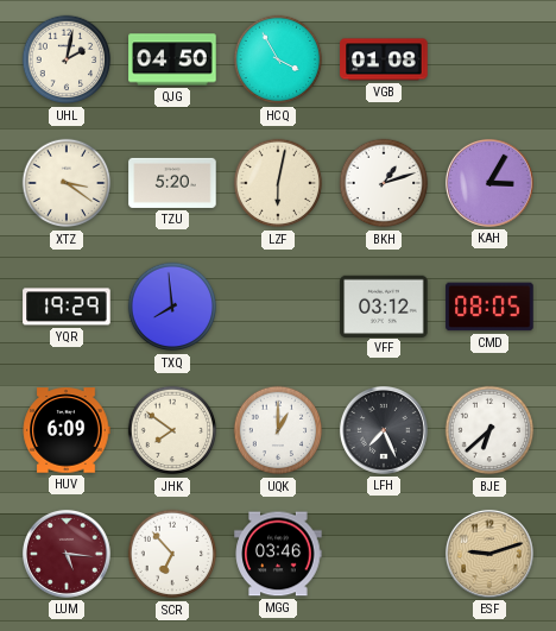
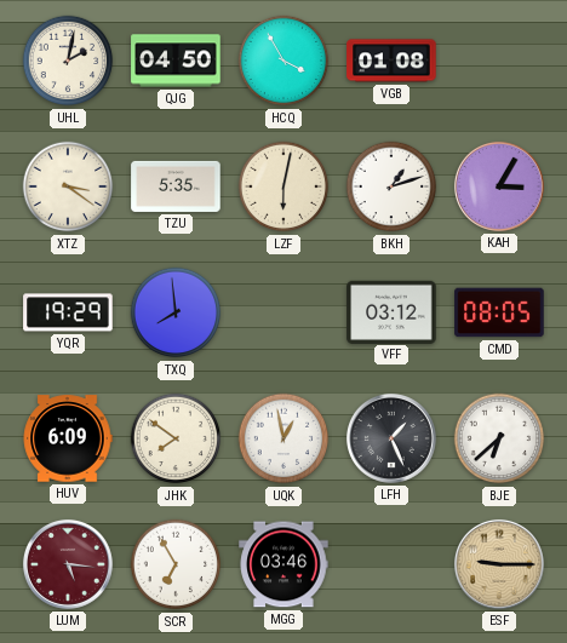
TZU: 5:20 -> 5:35
UQK: 1:00 -> 12:58
LFH: 7:26 -> 1:26
SCR: 6:53 -> 6:55
ESF: 9:12 -> 9:15
